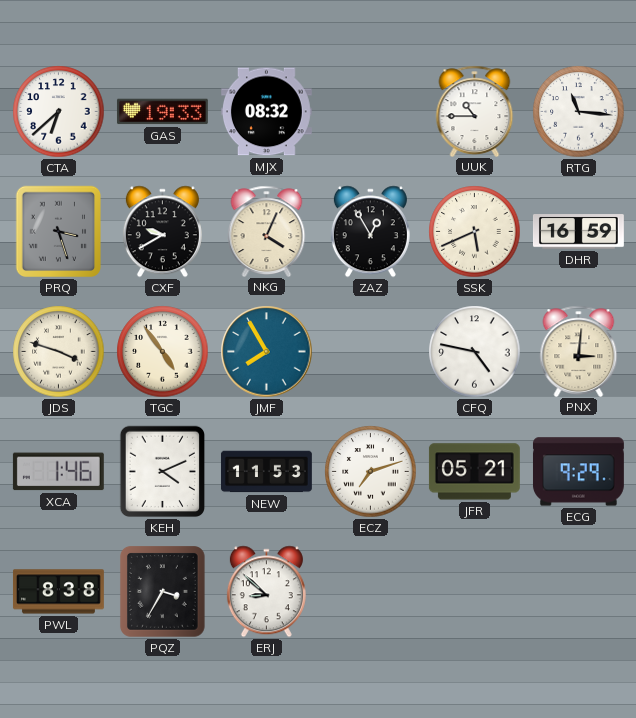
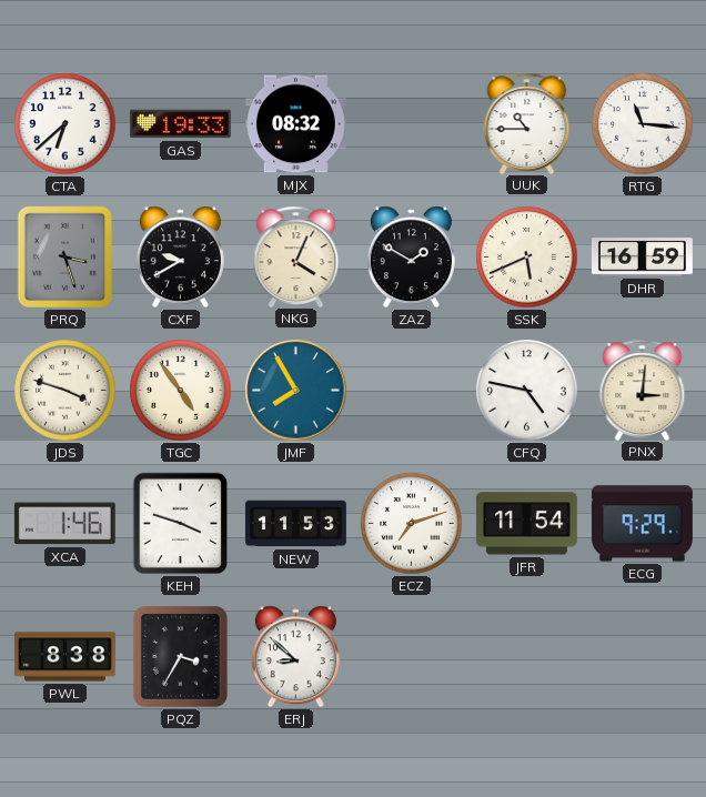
ZAZ: 12:55 -> 1:50
KEH: 4:11 -> 3:48
JFR: 05:21 -> 11:54
